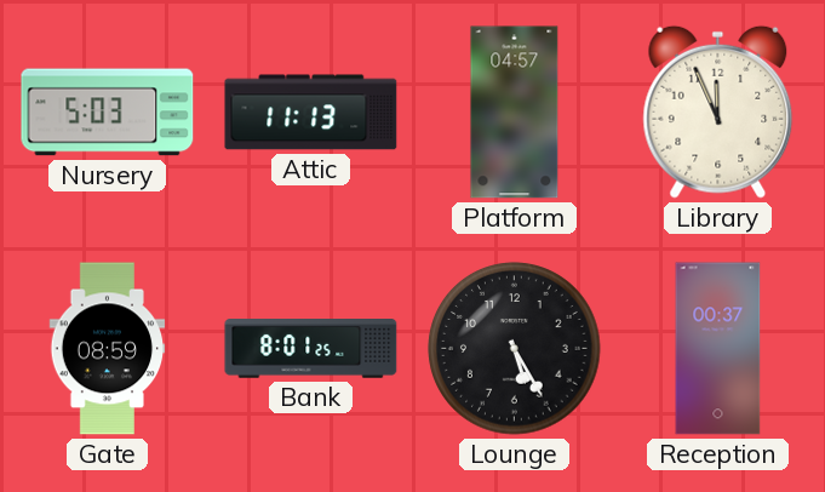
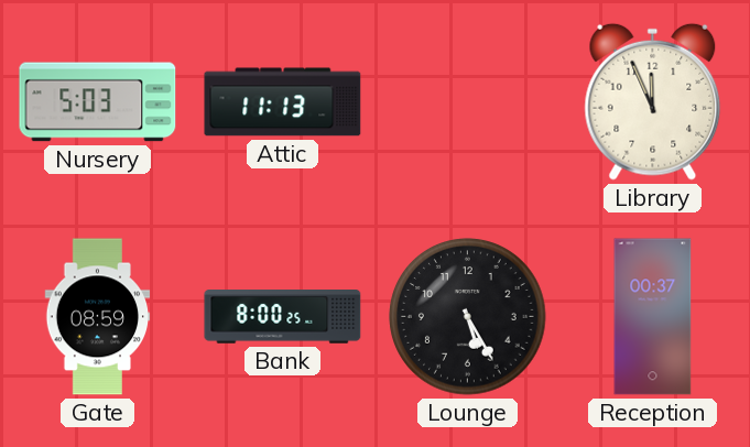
Platform: 04:57 -> none
Bank: 8:01 -> 8:00
